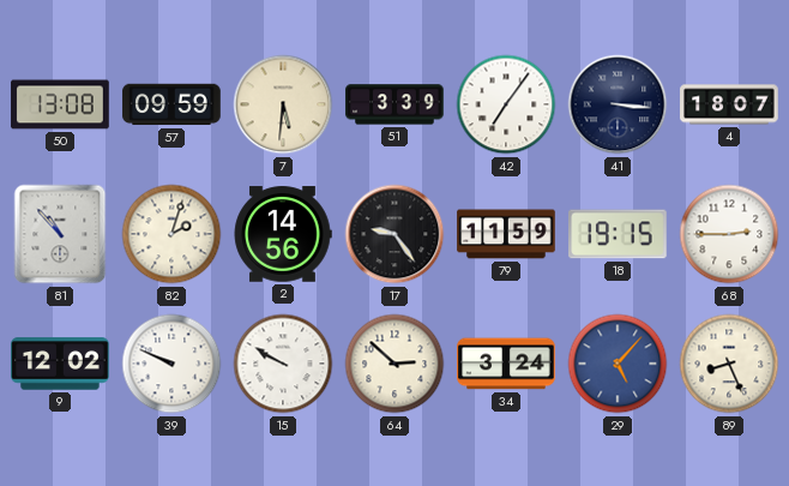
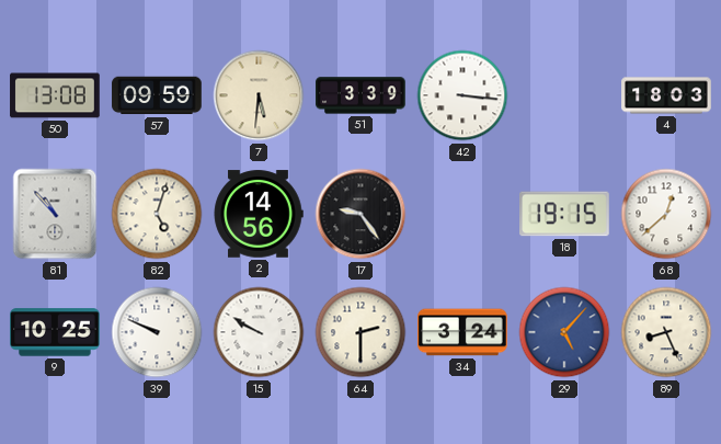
42: 7:06 -> 3:16
41: 3:16 -> none
4: 18:07 -> 18:03
82: 2:03 -> 5:03
79: 11:59 -> none
68: 2:45 -> 12:38
9: 12:02 -> 10:25
64: 2:52 -> 2:30
